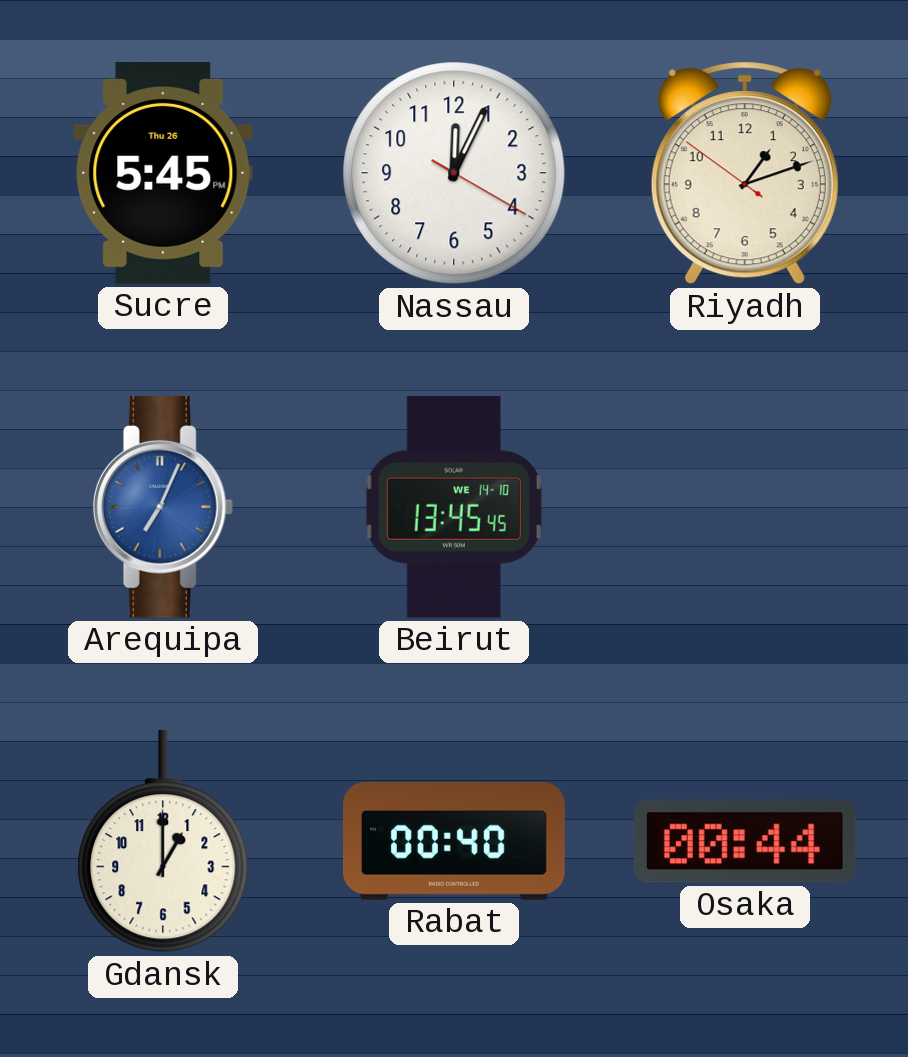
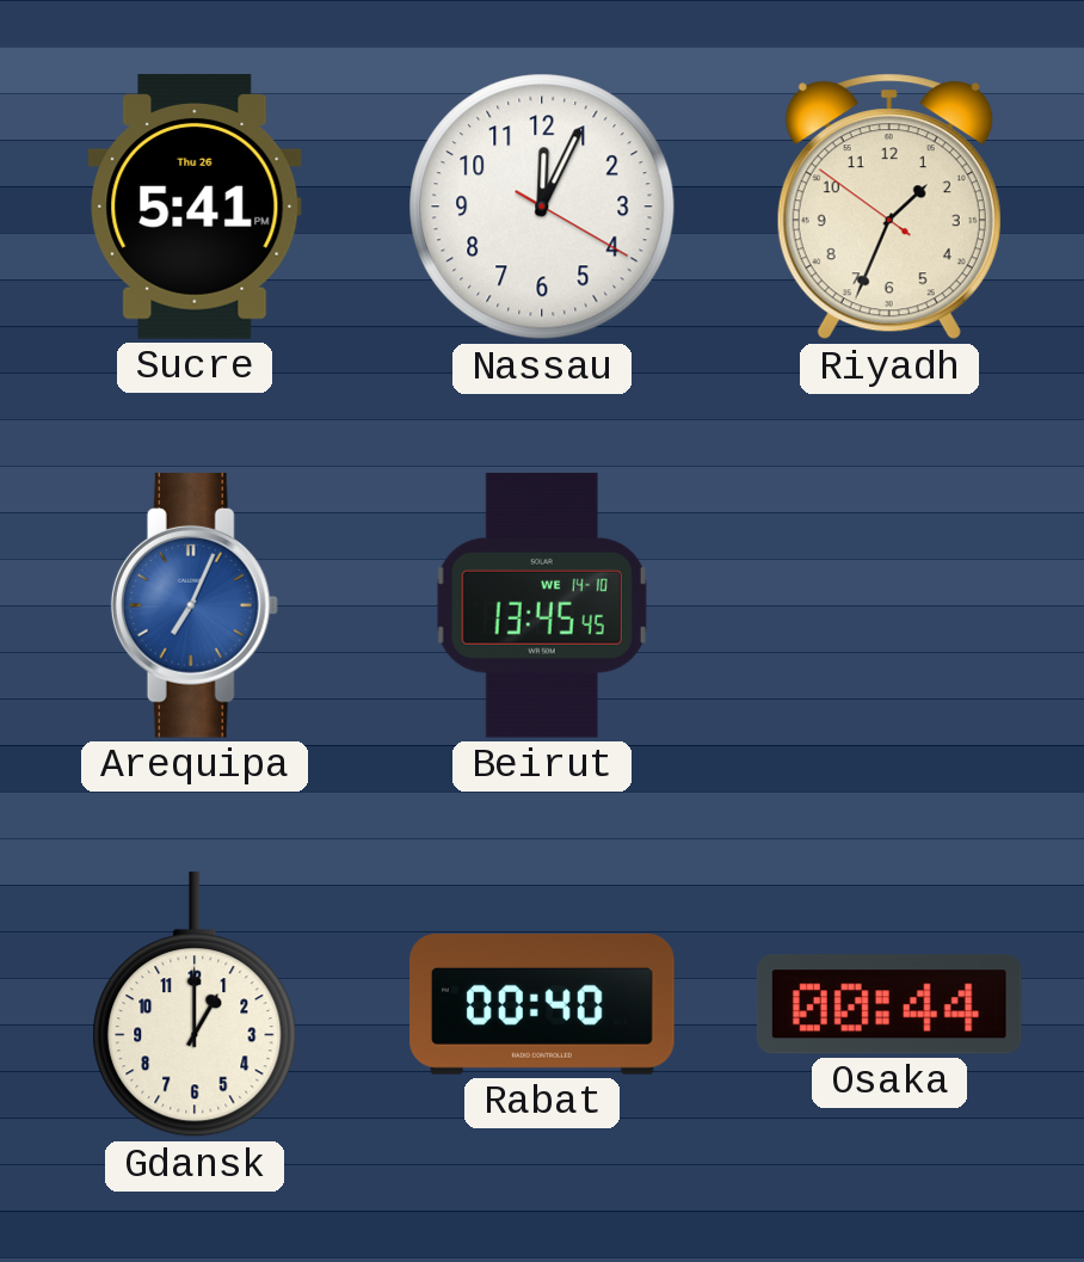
Sucre: 5:45 -> 5:41
Riyadh: 1:11 -> 1:33
